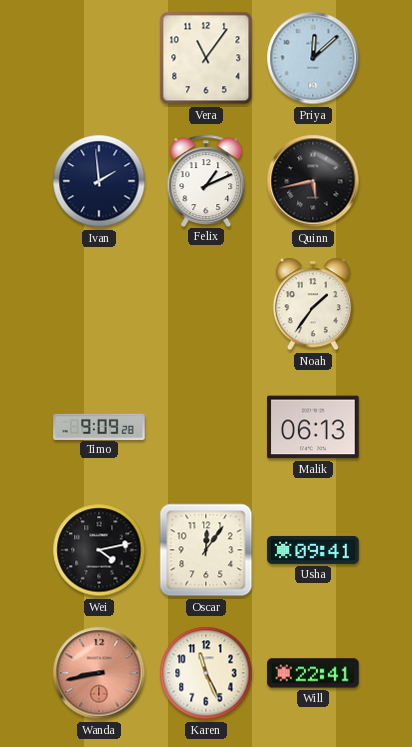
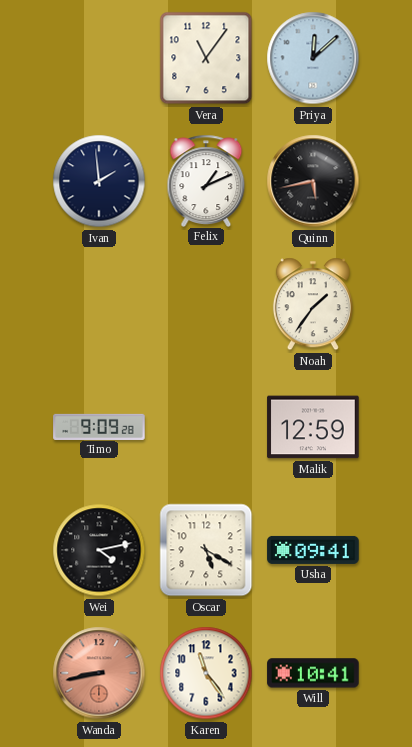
Malik: 06:13 -> 12:59
Oscar: 12:06 -> 5:20
Karen: 11:26 -> 11:24
Will: 22:41 -> 10:41
